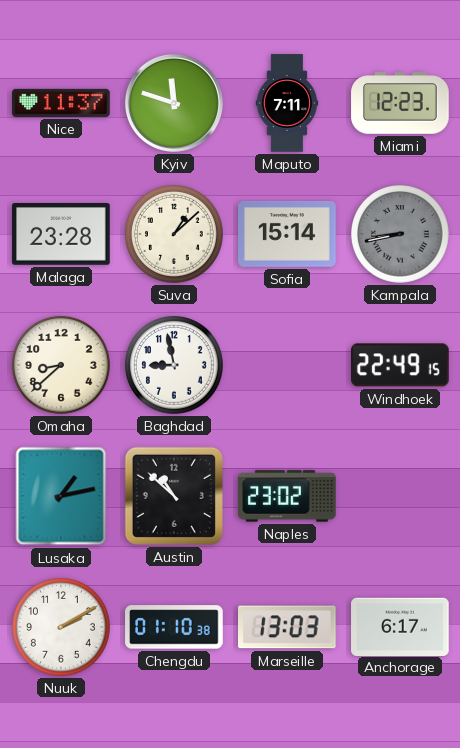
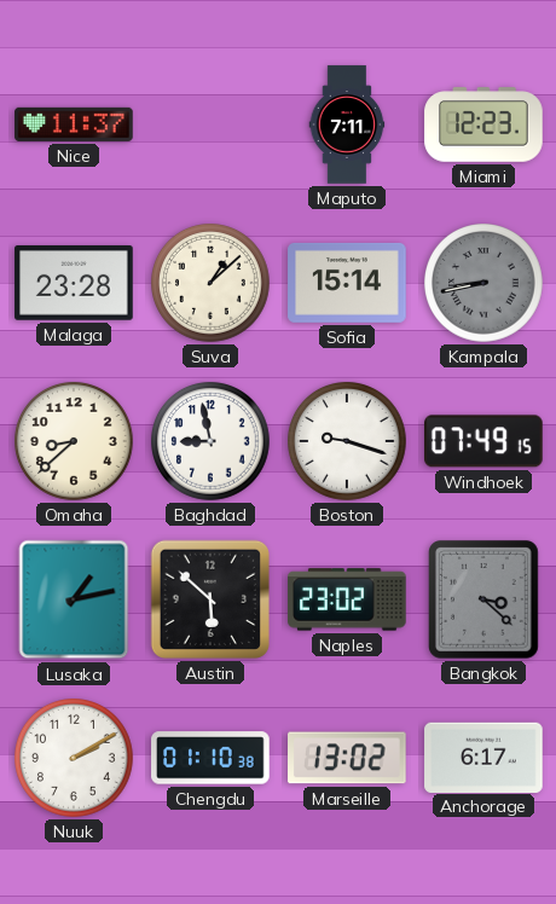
Kyiv: 11:48 -> none
Boston: none -> 9:18
Windhoek: 22:49 -> 07:49
Austin: 10:52 -> 5:52
Bangkok: none -> 3:22
Marseille: 13:03 -> 13:02
